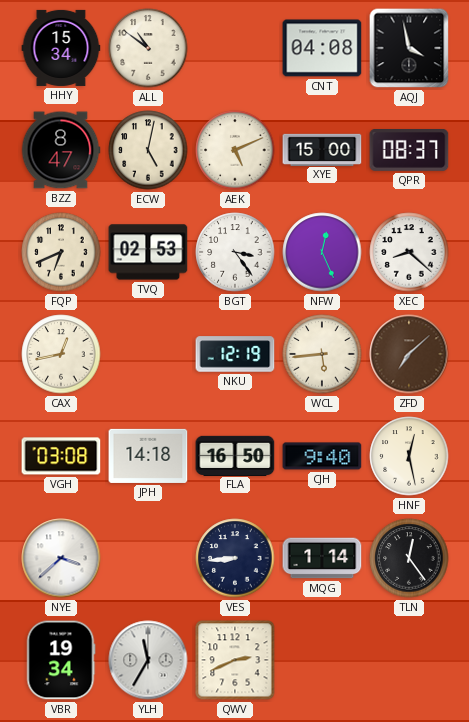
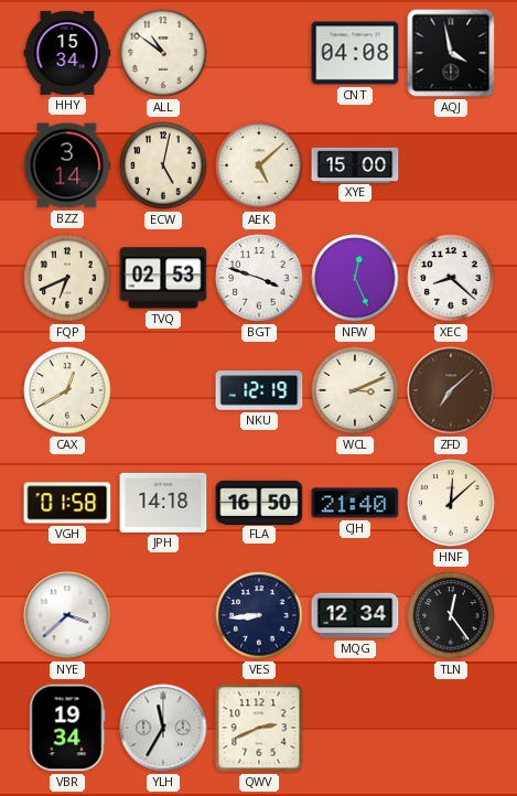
BZZ: 8:47 -> 3:14
AEK: 5:11 -> 5:08
QPR: 08:37 -> none
BGT: 3:24 -> 3:48
CAX: 12:43 -> 12:40
WCL: 5:44 -> 3:11
VGH: 03:08 -> 01:58
CJH: 9:40 -> 21:40
HNF: 12:28 -> 12:08
MQG: 1:14 -> 12:34
